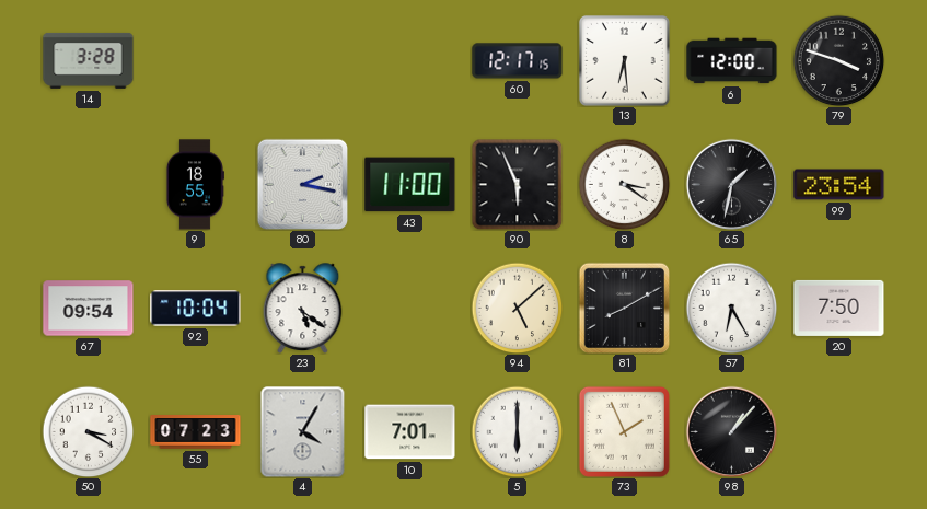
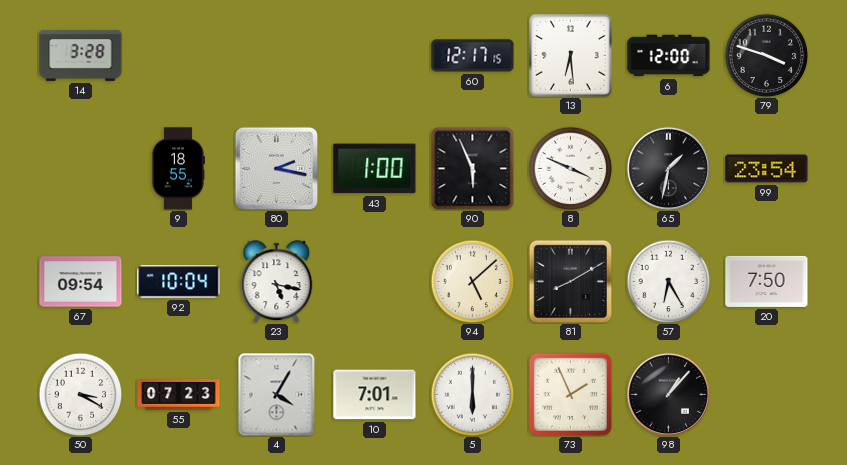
43: 11:00 -> 1:00
8: 3:21 -> 3:49
23: 5:21 -> 5:17
